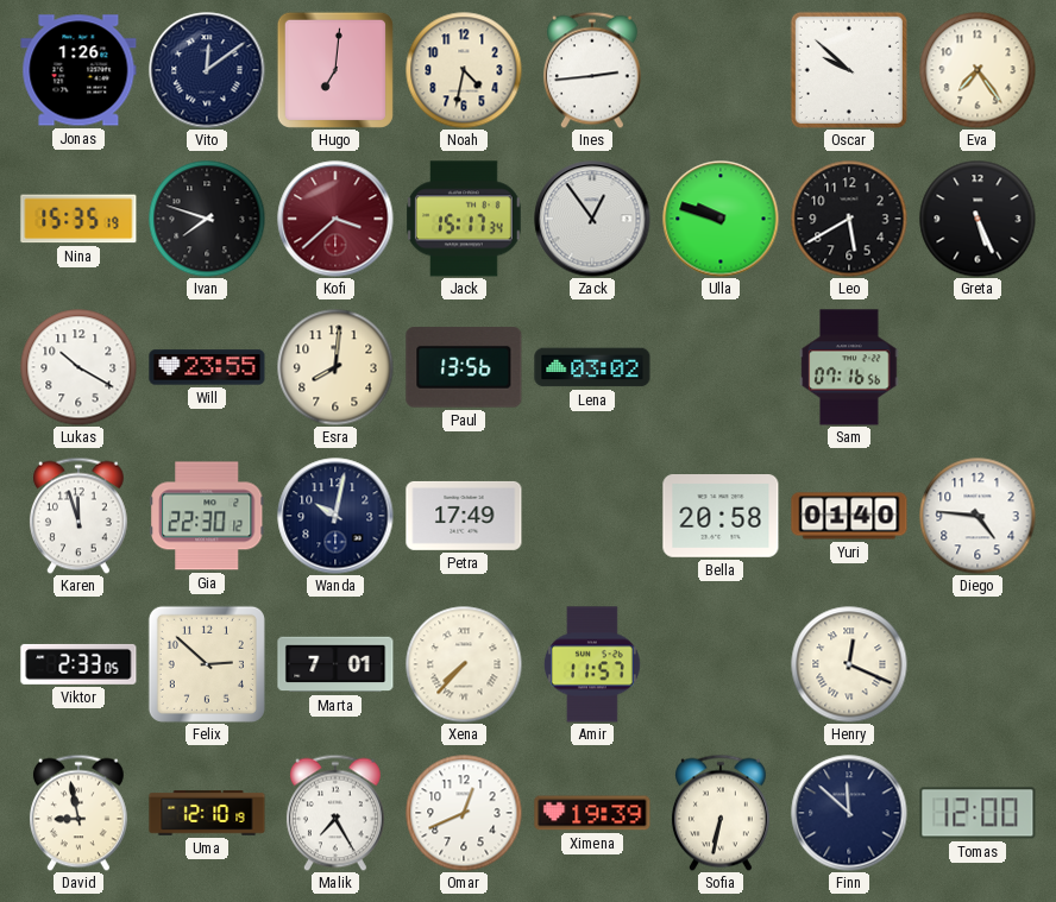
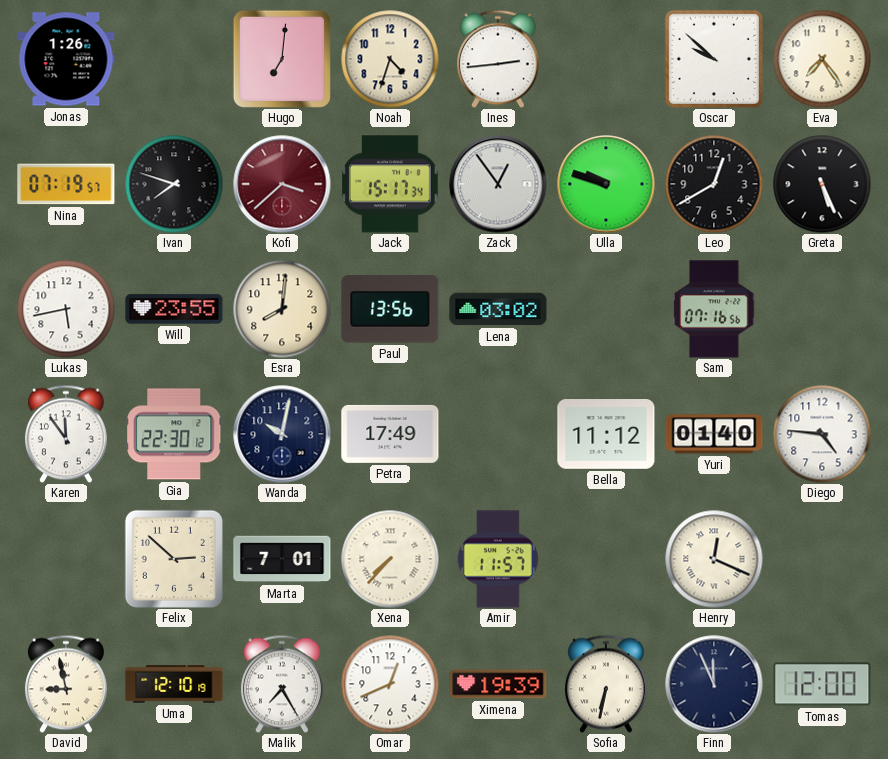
Vito: 12:09 -> none
Noah: 4:32 -> 4:33
Nina: 15:35 -> 07:19
Leo: 5:40 -> 12:40
Lukas: 10:20 -> 5:43
Karen: 11:57 -> 11:54
Bella: 20:58 -> 11:12
Viktor: 2:33 -> none
Finn: 11:52 -> 11:56
